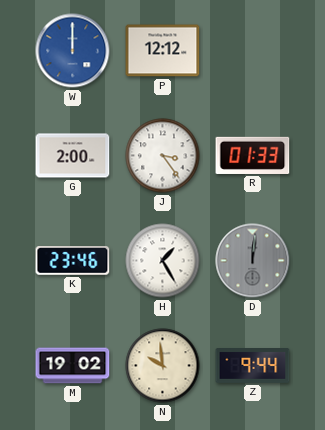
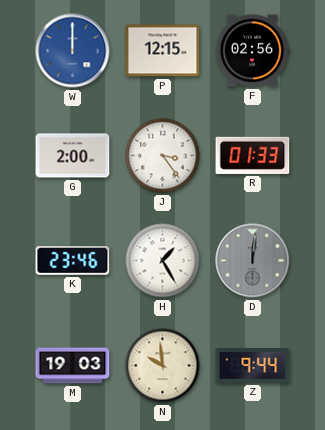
P: 12:12 -> 12:15
F: none -> 02:56
M: 19:02 -> 19:03
